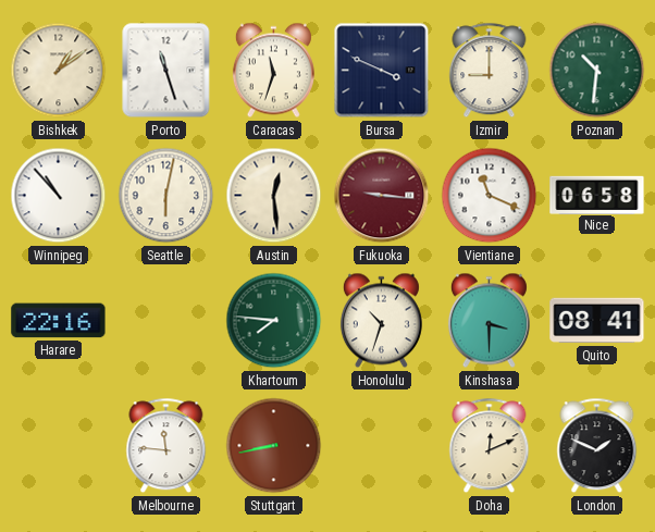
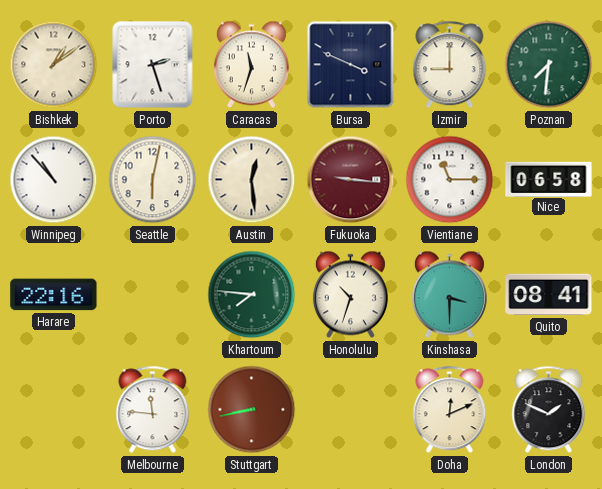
Porto: 11:27 -> 2:27
Poznan: 10:31 -> 7:31
Vientiane: 11:19 -> 11:15
